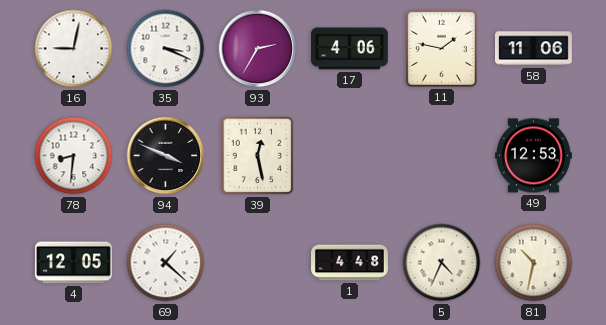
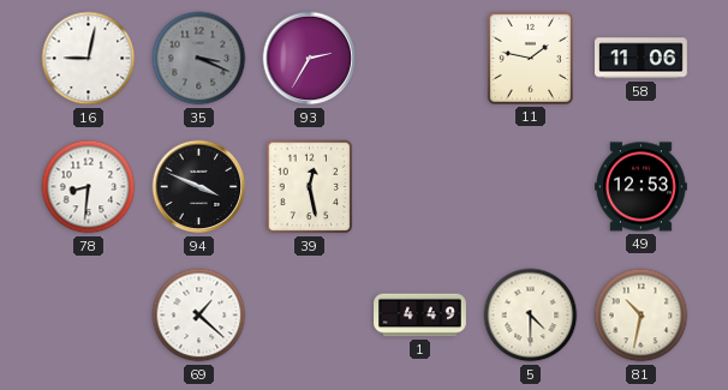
35 dial: white -> grey
17: 4:06 -> none
4: 12:05 -> none
1: 4:48 -> 4:49
5: 4:34 -> 4:30
